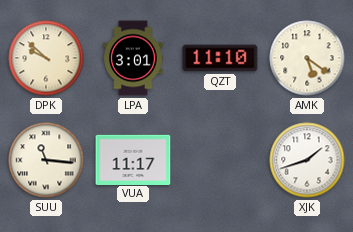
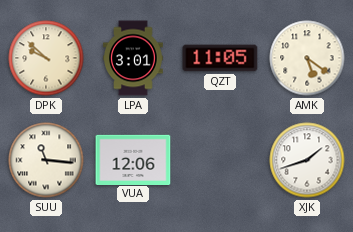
QZT: 11:10 -> 11:05
VUA: 11:17 -> 12:06
